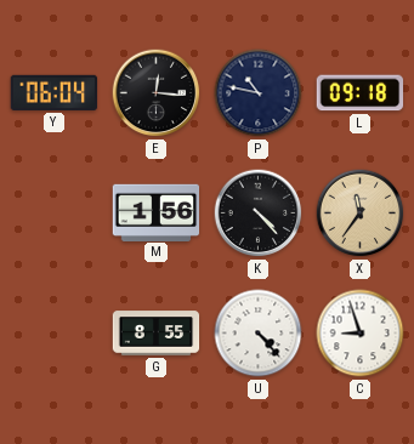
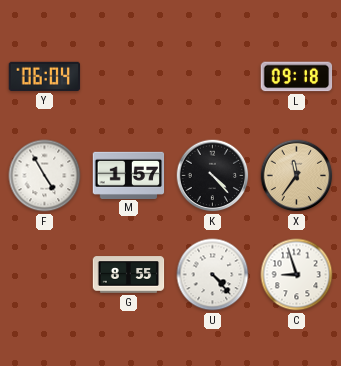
E: 12:16 -> none
P: 10:47 -> none
F: none -> 4:55
M: 1:56 -> 1:57
